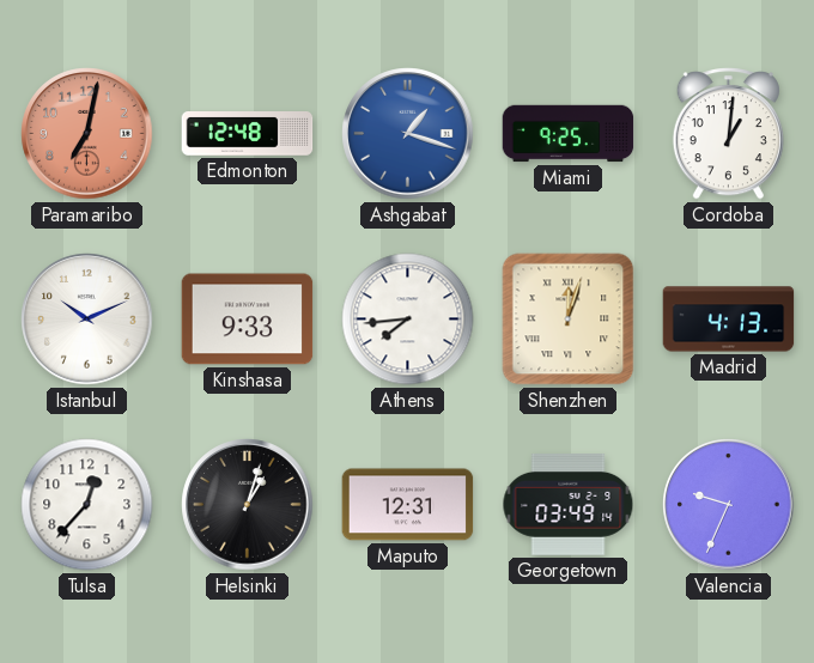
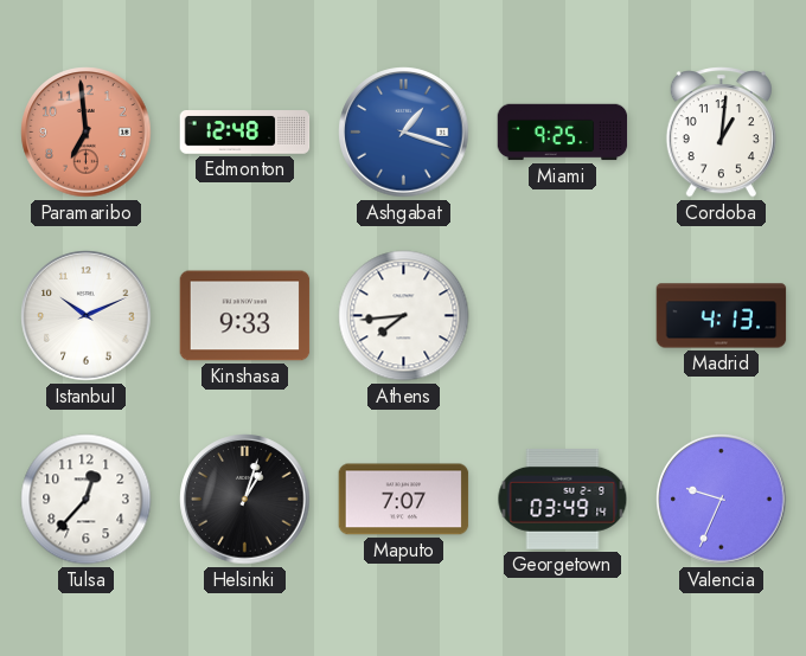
Paramaribo: 7:02 -> 6:59
Shenzhen: 12:03 -> none
Maputo: 12:31 -> 7:07
